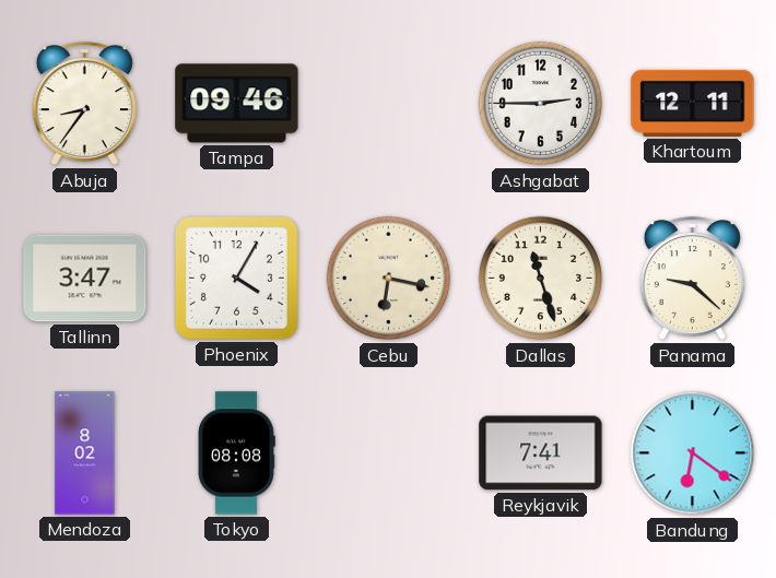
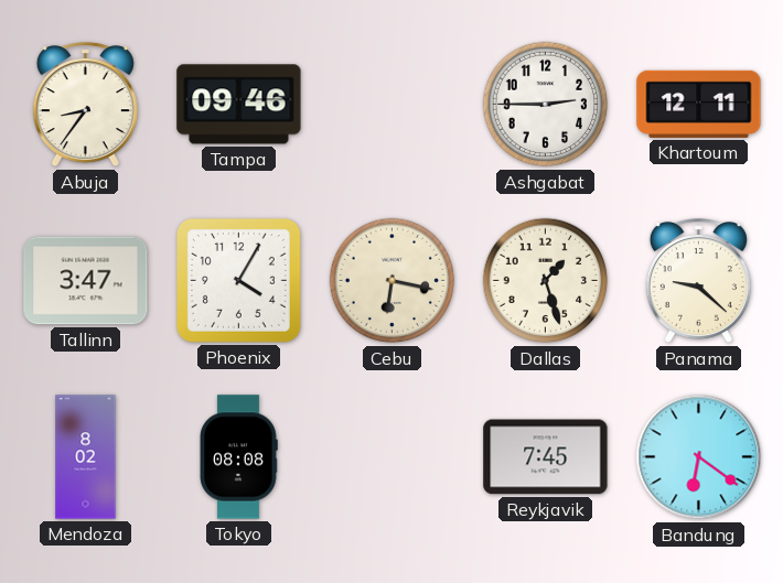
Dallas: 11:27 -> 1:27
Reykjavik: 7:41 -> 7:45
